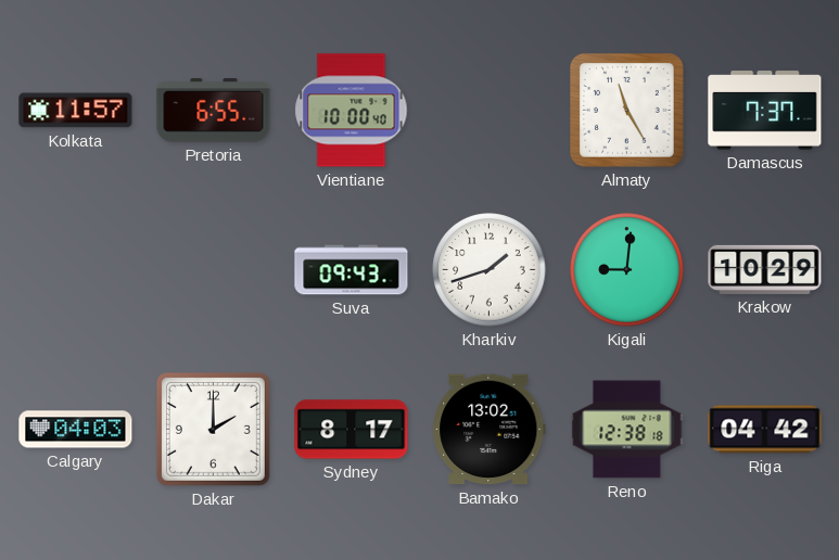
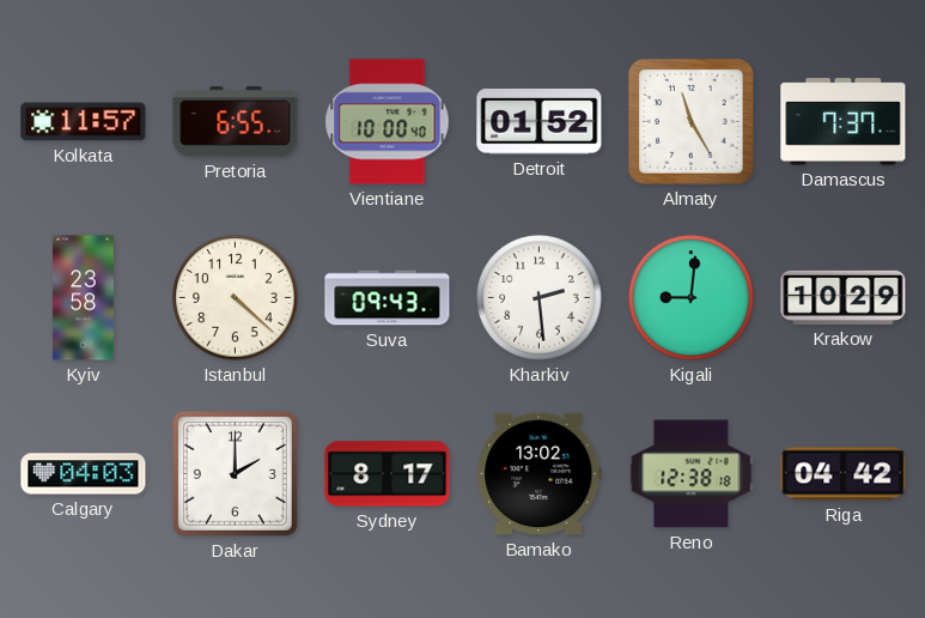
Detroit: none -> 01:52
Kyiv: none -> 23:58
Istanbul: none -> 4:22
Kharkiv: 1:42 -> 2:29
